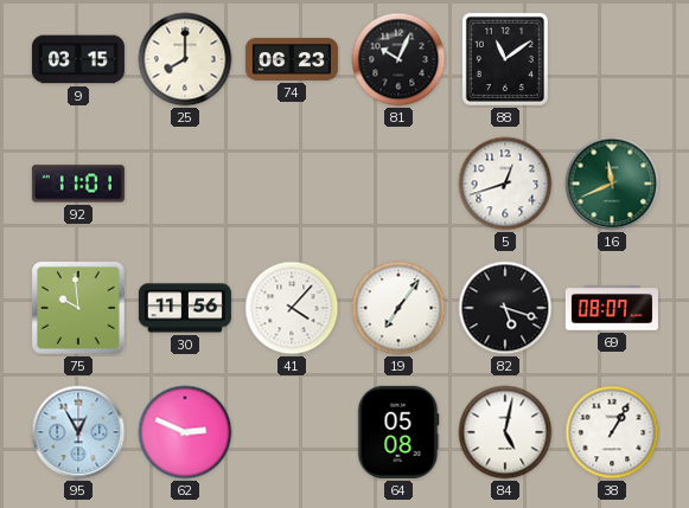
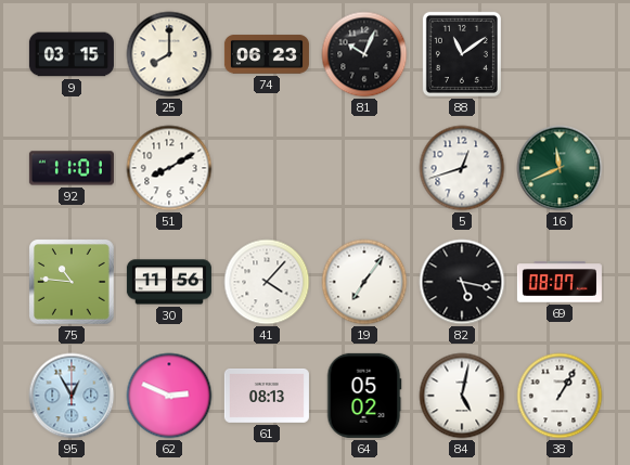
51: none -> 8:10
75: 9:59 -> 10:46
82: 5:18 -> 5:17
61: none -> 08:13
64: 05:08 -> 05:02
